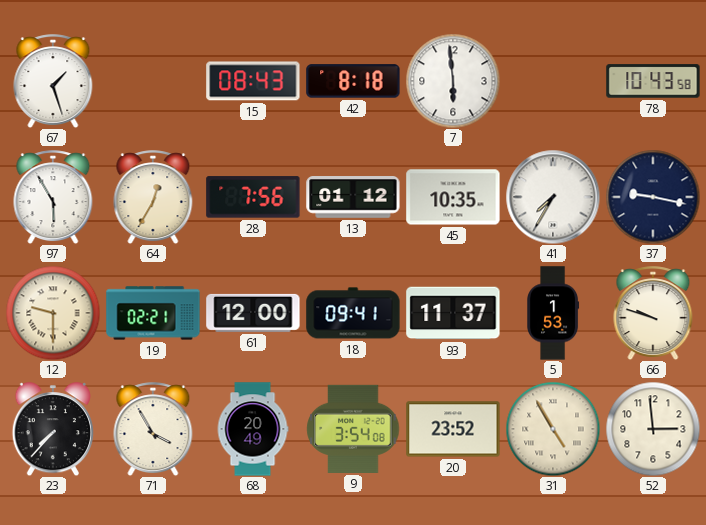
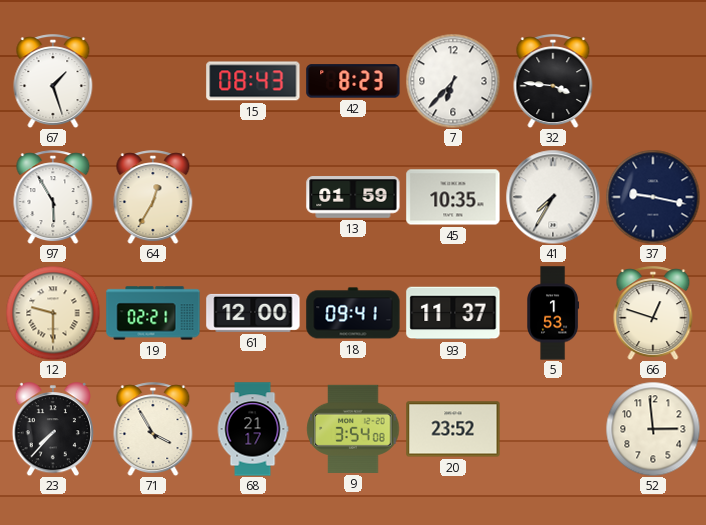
42: 8:18 -> 8:23
7: 5:59 -> 6:37
32: none -> 3:46
78: 10:43 -> none
28: 7:56 -> none
13: 01:12 -> 01:59
66: 9:48 -> 12:48
68: 20:49 -> 21:17
31: 4:55 -> none
